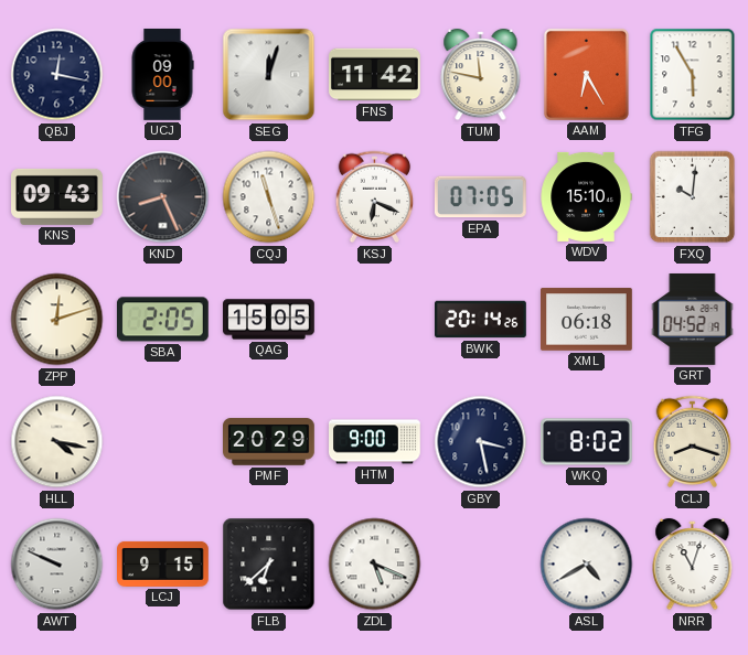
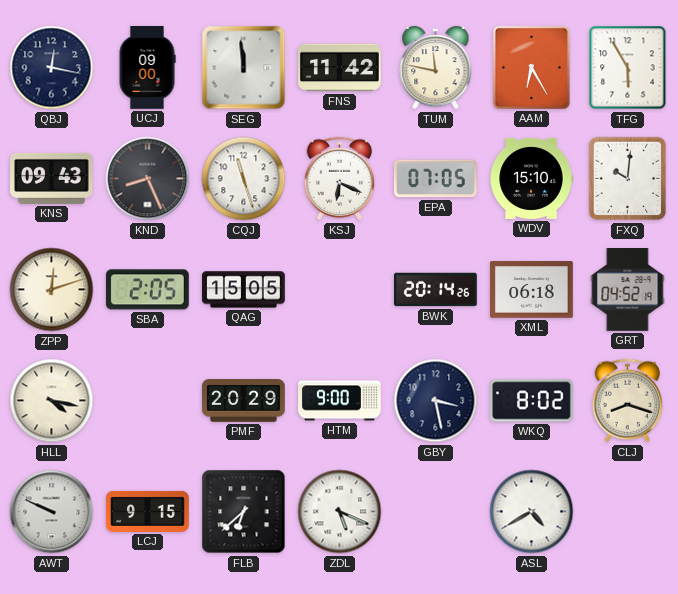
SEG: 12:03 -> 11:59
NRR: 11:03 -> none
